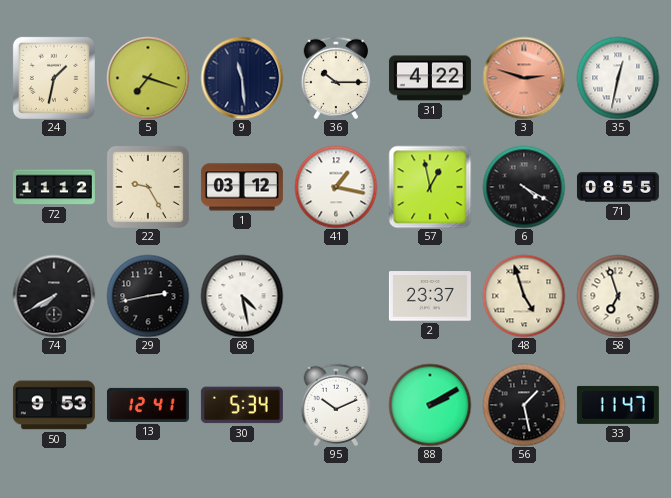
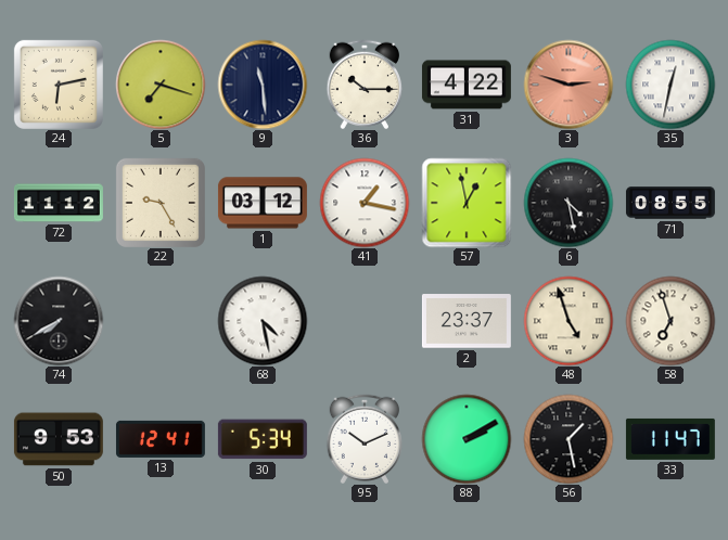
24: 1:32 -> 6:13
6: 4:20 -> 4:28
29: 2:43 -> none
